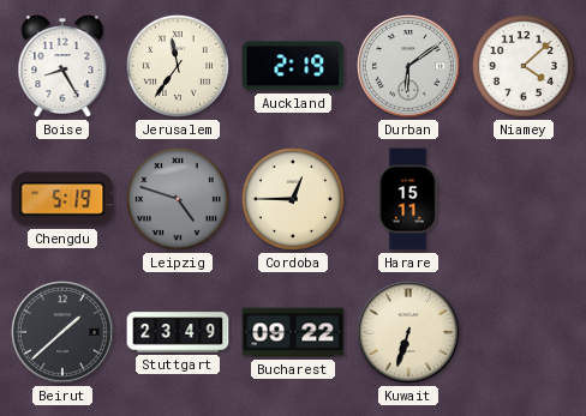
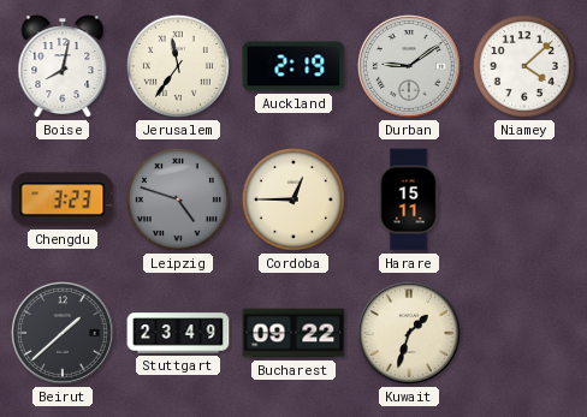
Boise: 8:25 -> 8:02
Durban: 6:09 -> 9:09
Chengdu: 5:19 -> 3:23
Kuwait: 6:33 -> 1:33
